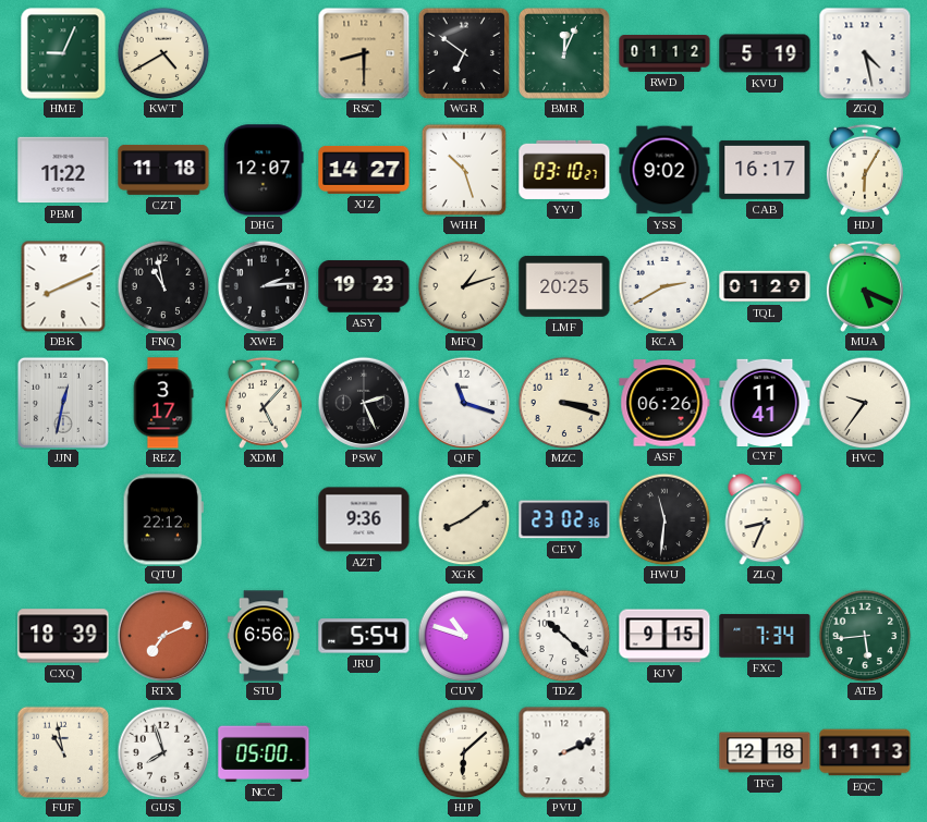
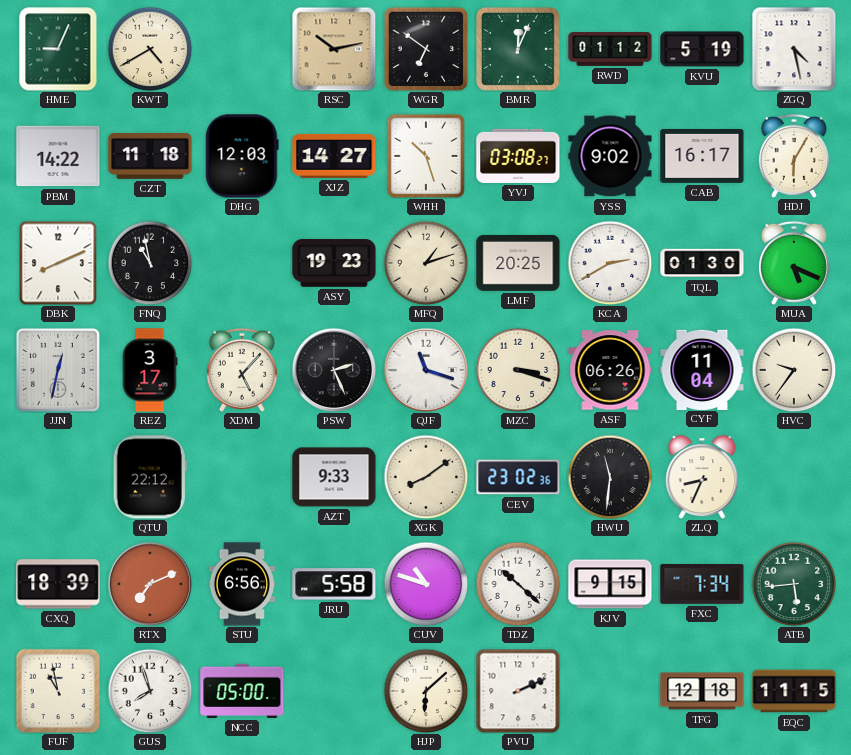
RSC: 8:30 -> 10:13
PBM: 11:22 -> 14:22
DHG: 12:07 -> 12:03
YVJ: 03:10 -> 03:08
XWE: 2:14 -> none
TQL: 01:29 -> 01:30
CYF: 11:41 -> 11:04
AZT: 9:36 -> 9:33
JRU: 5:54 -> 5:58
EQC: 11:13 -> 11:15
